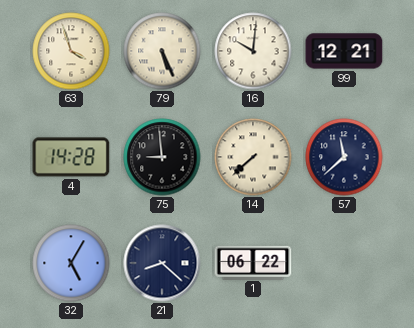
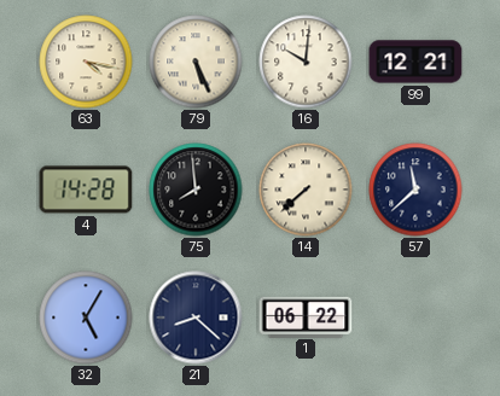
63: 3:57 -> 4:17
75: 8:59 -> 7:59
